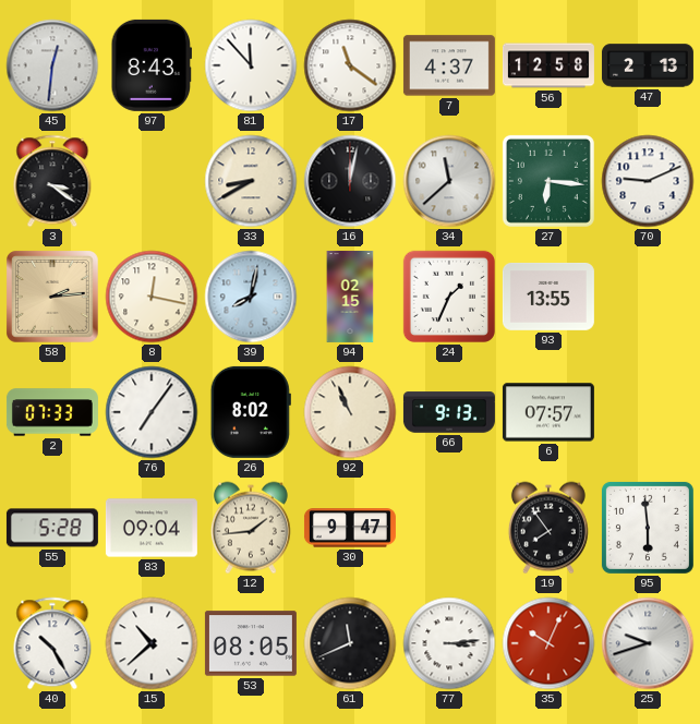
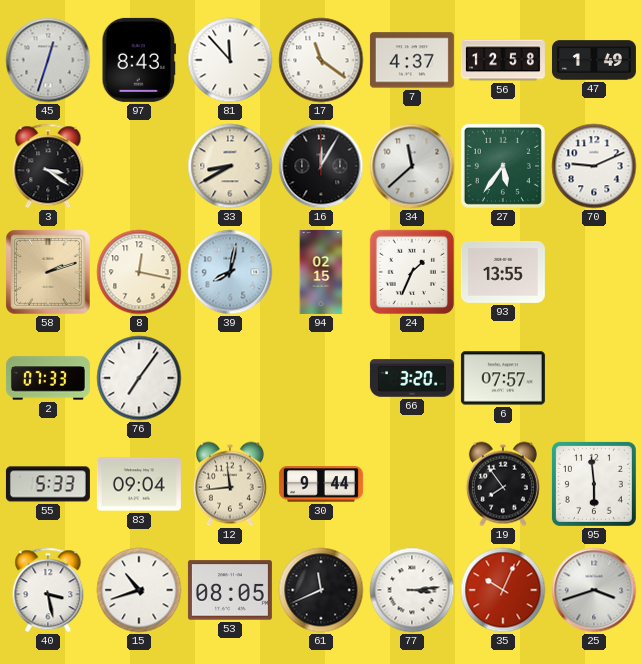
45: 12:31 -> 12:33
47: 2:13 -> 1:49
16: 12:02 -> 12:05
27: 6:16 -> 5:36
58: 2:14 -> 2:12
26: 8:02 -> none
92: 10:56 -> none
66: 9:13 -> 3:20
55: 5:28 -> 5:33
12: 1:44 -> 11:44
30: 9:47 -> 9:44
40: 10:25 -> 3:28
15: 10:38 -> 10:42
25: 9:42 -> 3:42
